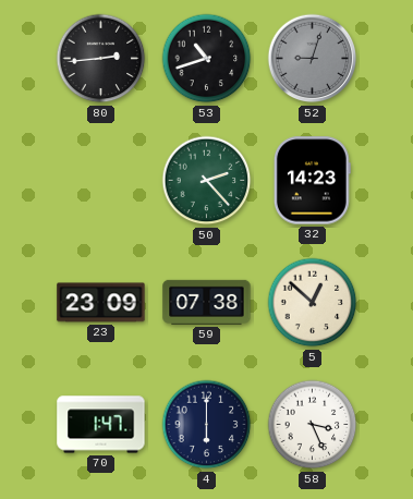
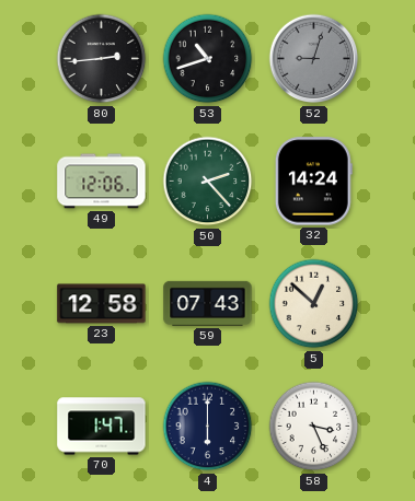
49: none -> 12:06
32: 14:23 -> 14:24
23: 23:09 -> 12:58
59: 07:38 -> 07:43
